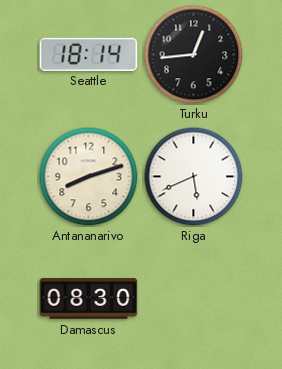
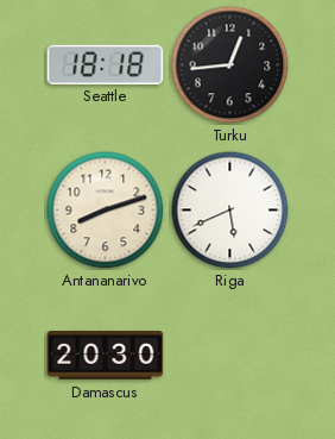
Seattle: 18:14 -> 18:18
Damascus: 08:30 -> 20:30
